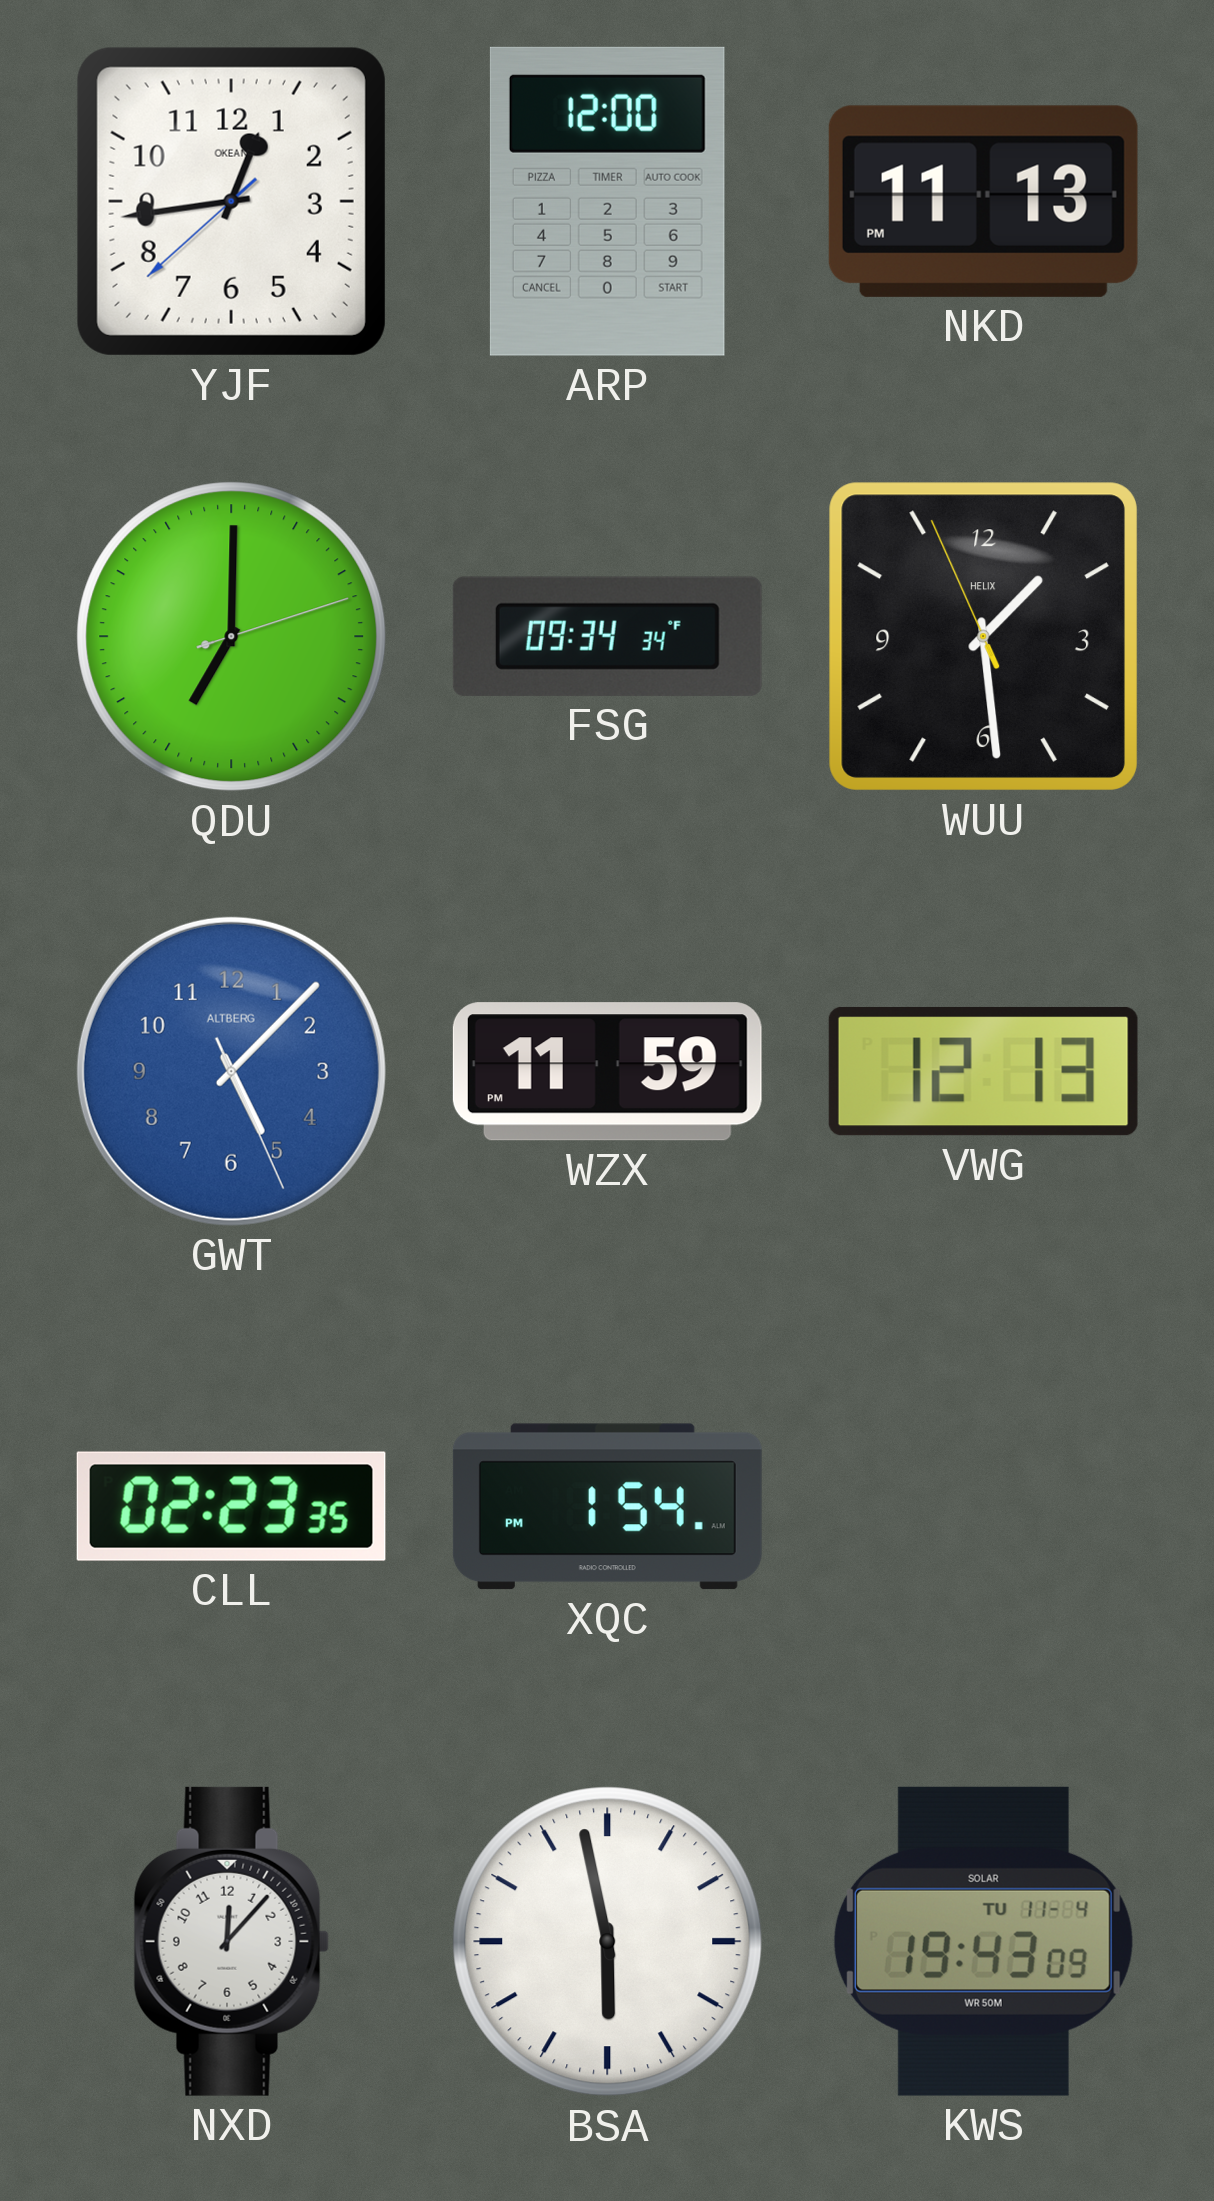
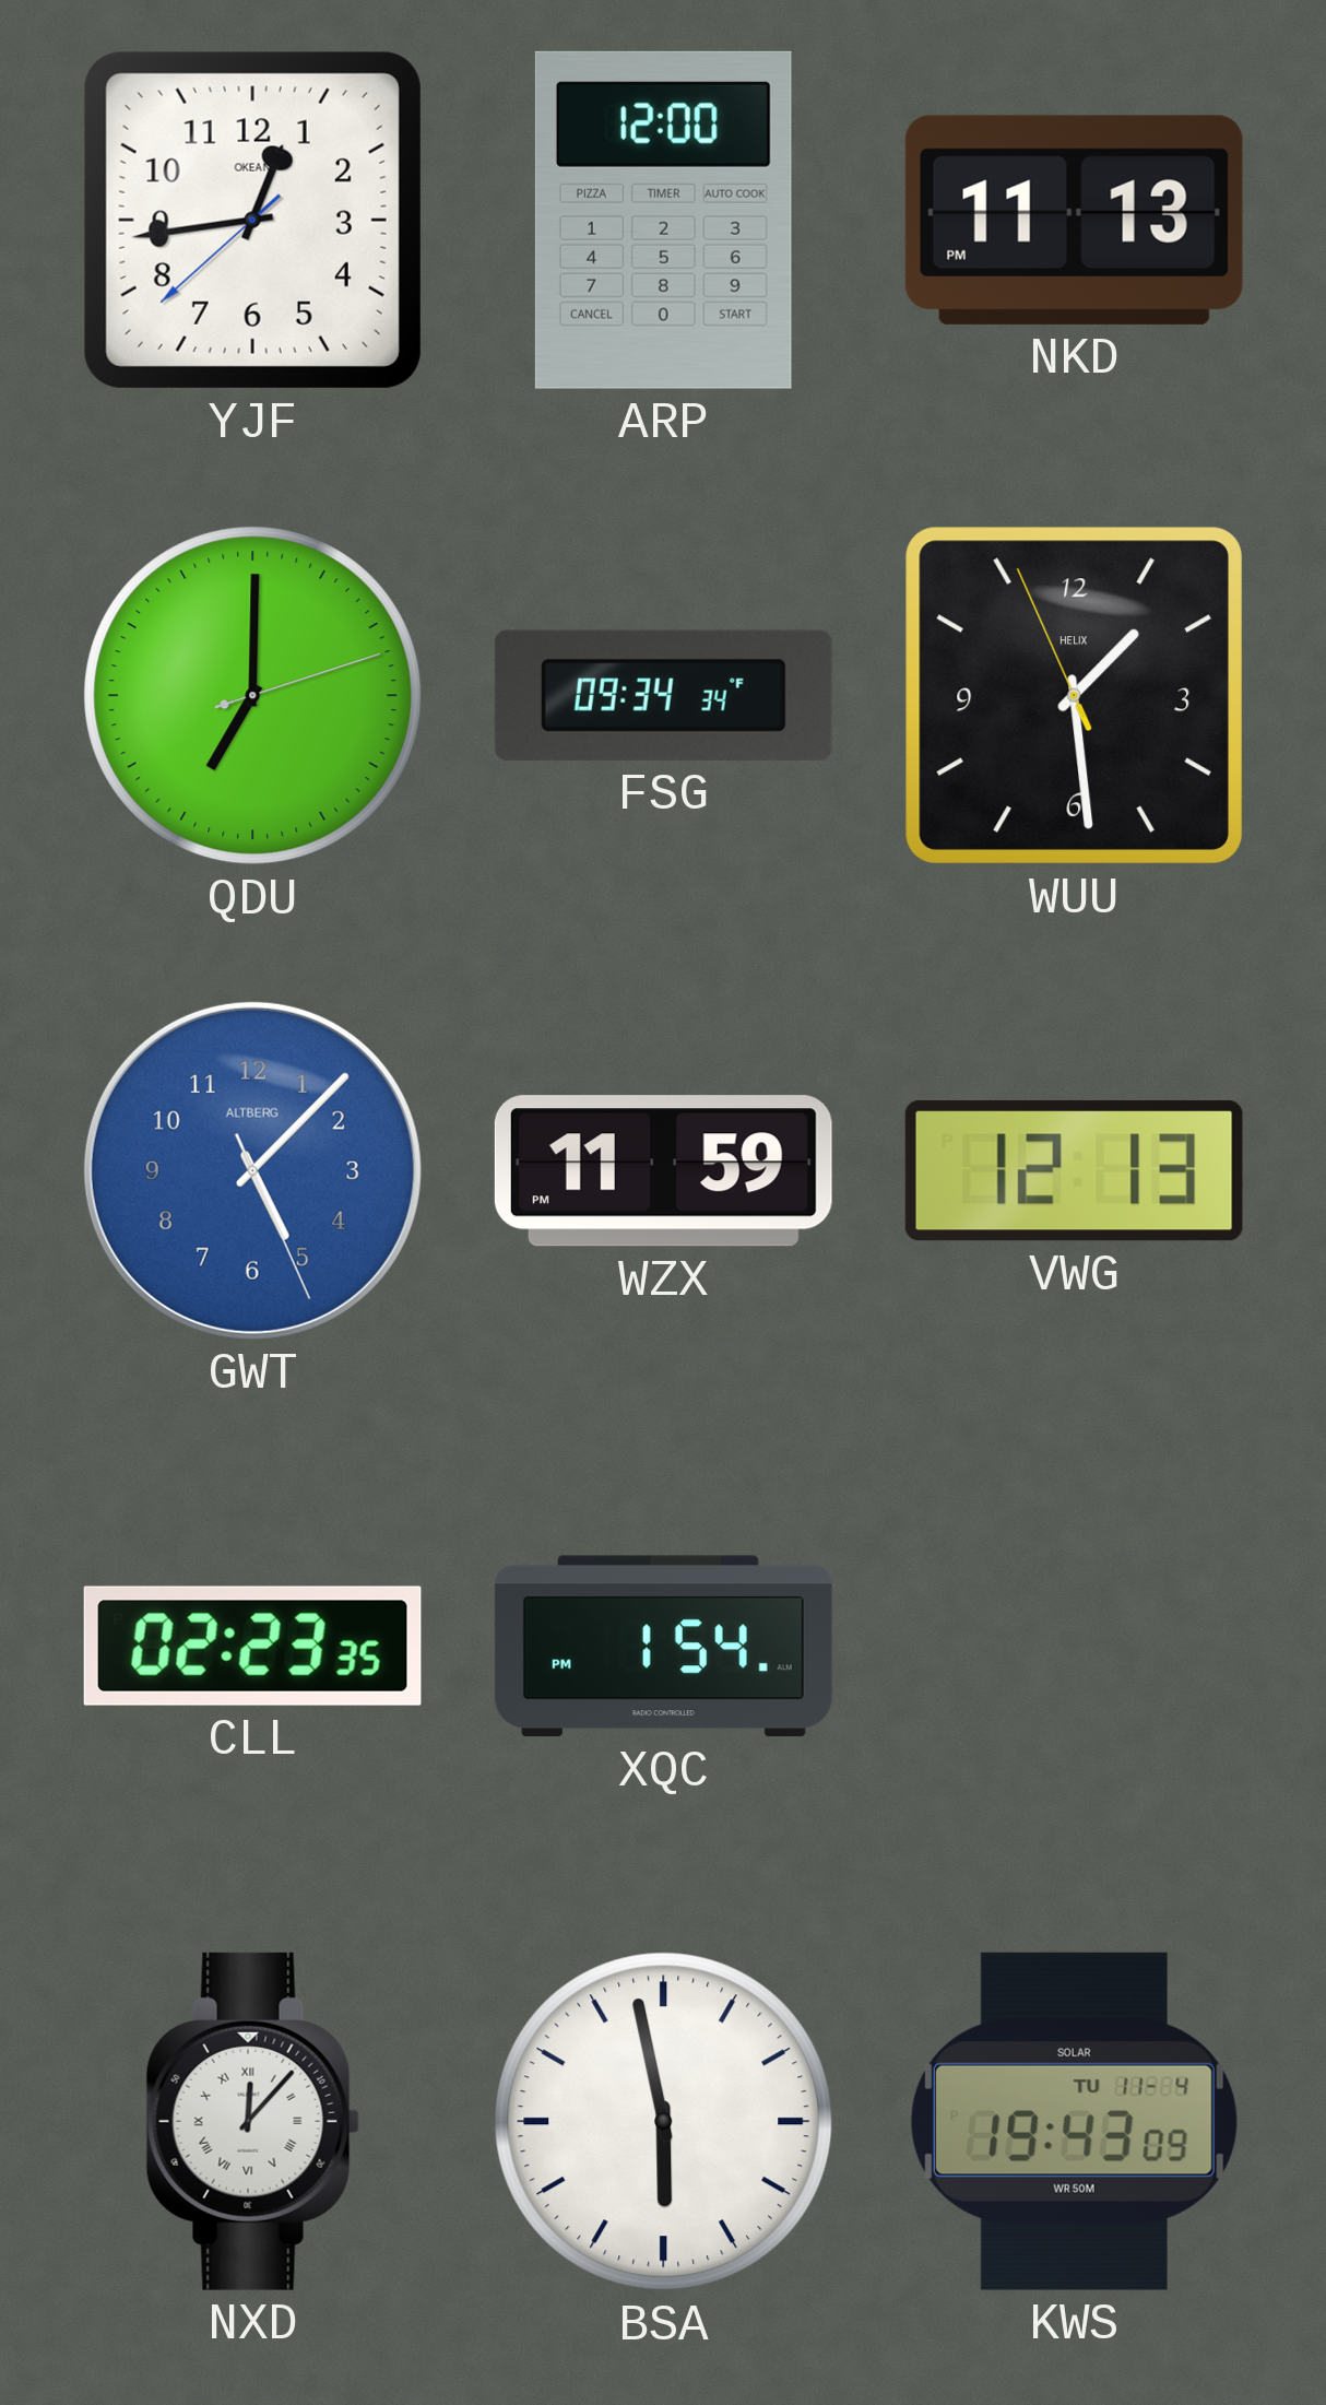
NXD numerals: Arabic -> Roman
